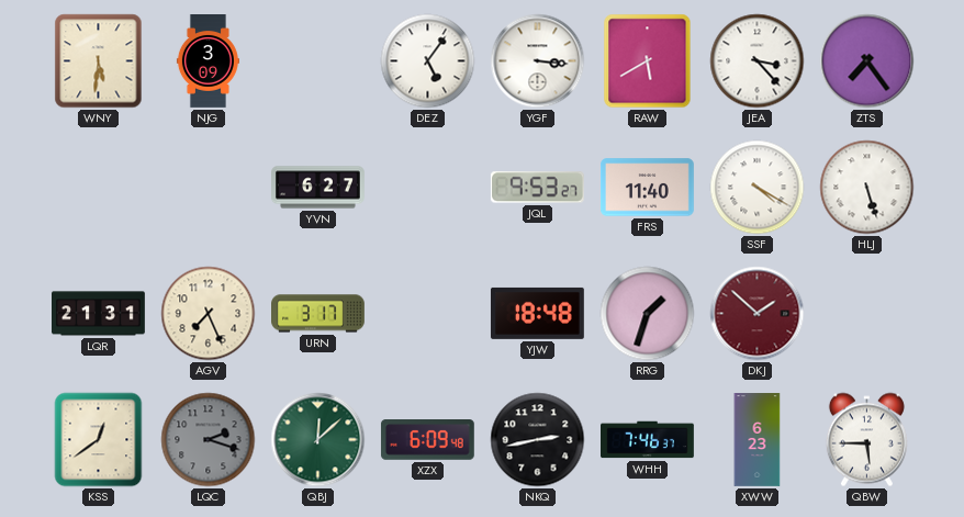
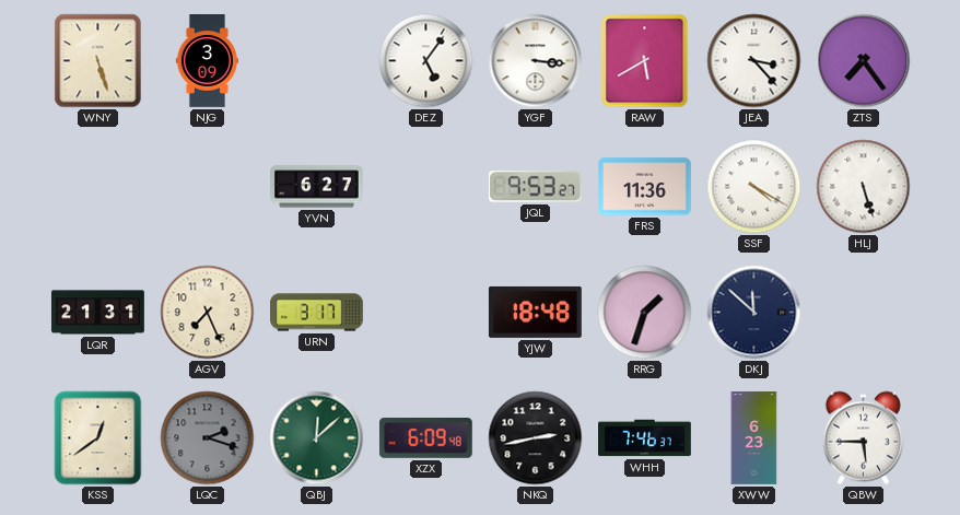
WNY: 5:31 -> 5:27
FRS: 11:40 -> 11:36
DKJ: 1:52 -> 11:52
DKJ dial: burgundy -> navy
